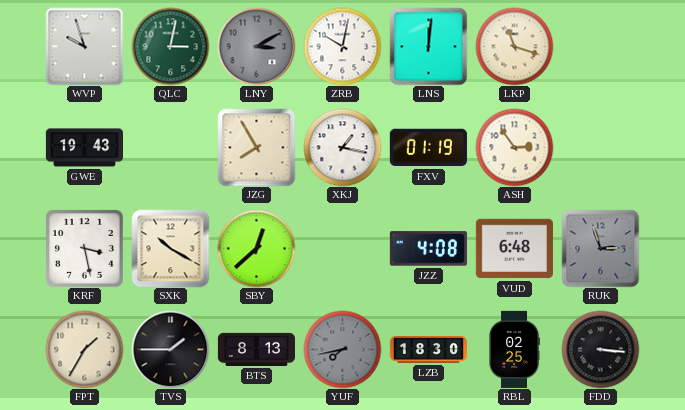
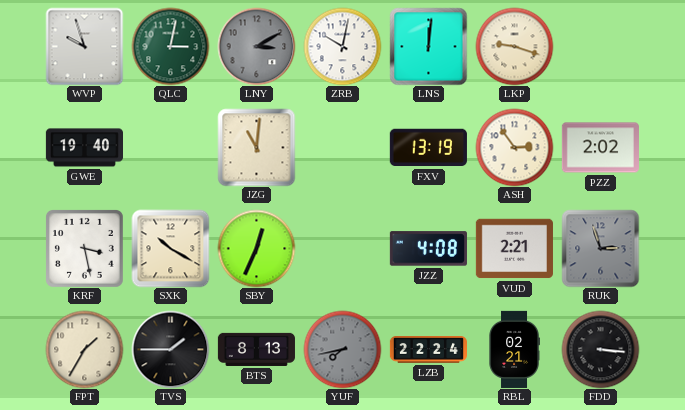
LKP: 11:18 -> 9:18
GWE: 19:43 -> 19:40
JZG: 7:55 -> 11:01
XKJ: 1:17 -> none
FXV: 01:19 -> 13:19
PZZ: none -> 2:02
SBY: 12:38 -> 12:34
VUD: 6:48 -> 2:21
LZB: 18:30 -> 22:24
RBL: 02:25 -> 02:21
